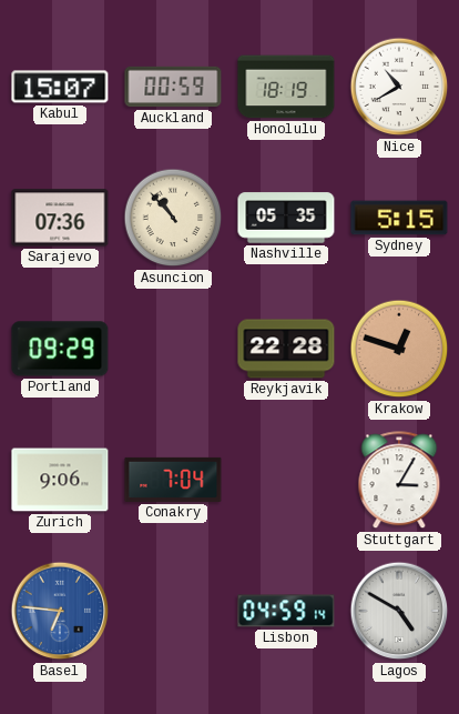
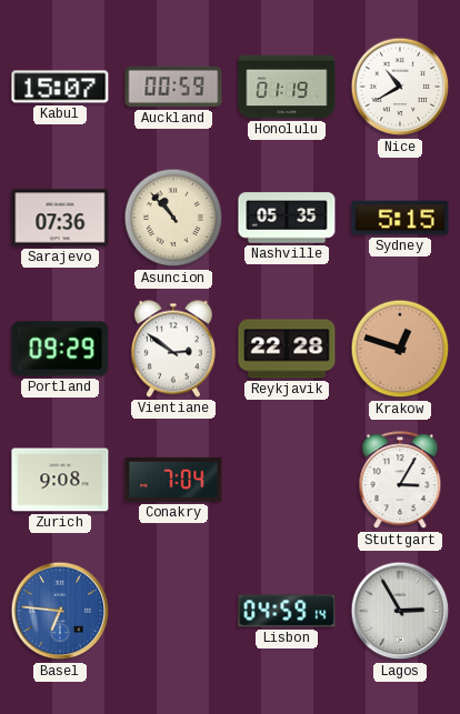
Honolulu: 18:19 -> 01:19
Vientiane: none -> 2:51
Zurich: 9:06 -> 9:08
Lagos: 4:50 -> 2:55
